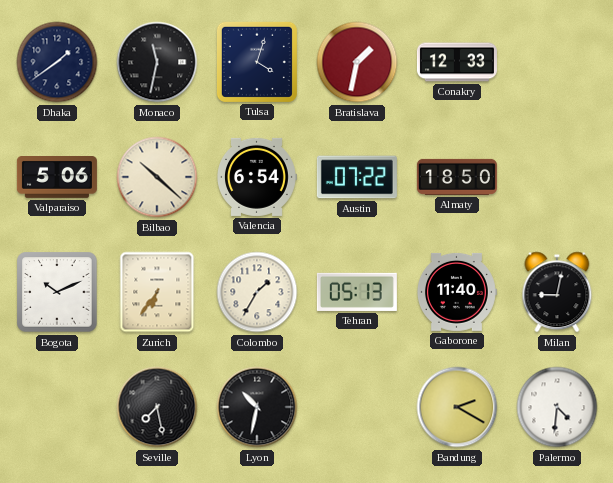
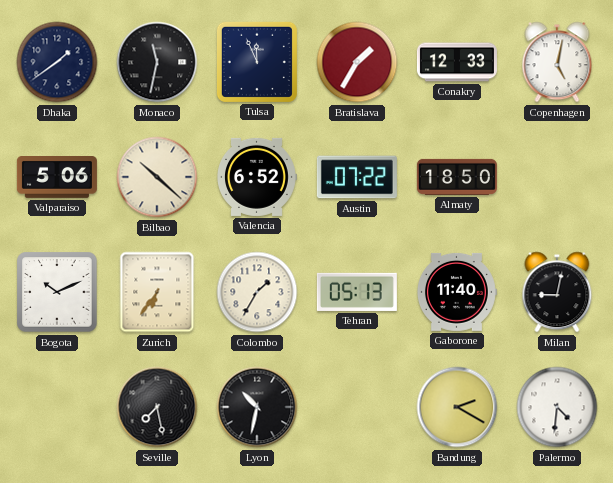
Tulsa: 4:03 -> 11:56
Bratislava: 1:32 -> 1:35
Copenhagen: none -> 5:02
Valencia: 6:54 -> 6:52
